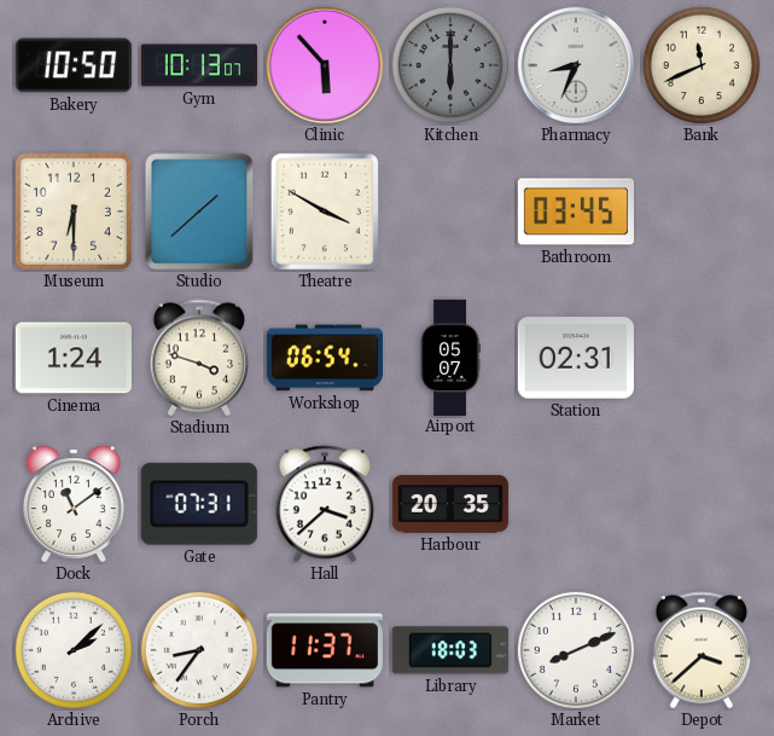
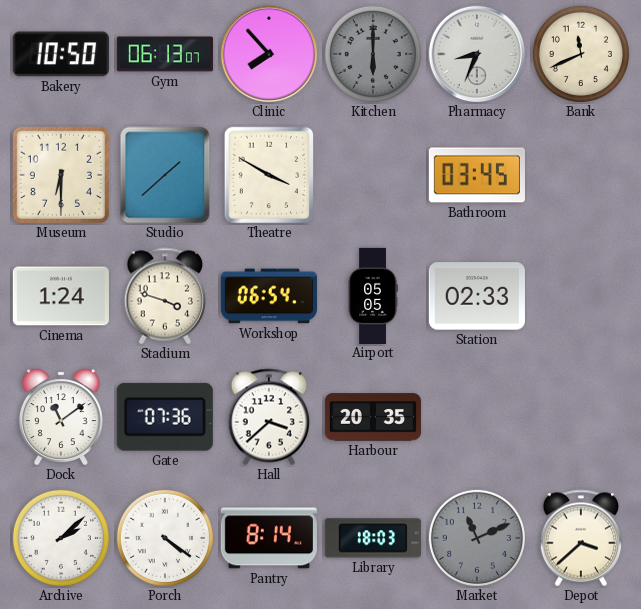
Gym: 10:13 -> 06:13
Clinic: 5:53 -> 7:53
Airport: 05:07 -> 05:05
Station: 02:31 -> 02:33
Gate: 07:31 -> 07:36
Porch: 8:36 -> 4:21
Pantry: 11:37 -> 8:14
Market: 8:11 -> 11:11
Market dial: white -> grey
